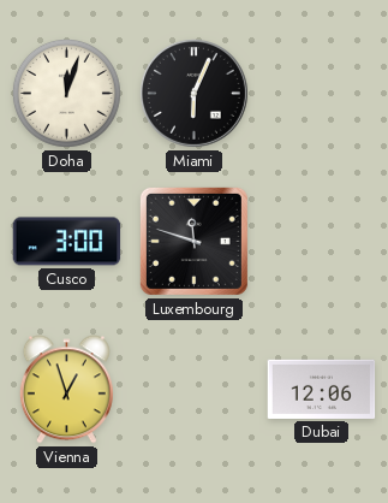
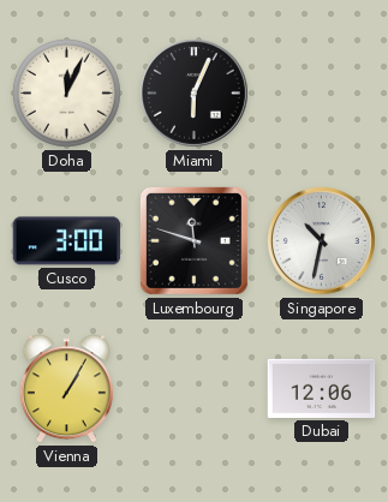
Doha: 12:03 -> 12:04
Singapore: none -> 10:32
Vienna: 12:57 -> 1:05
